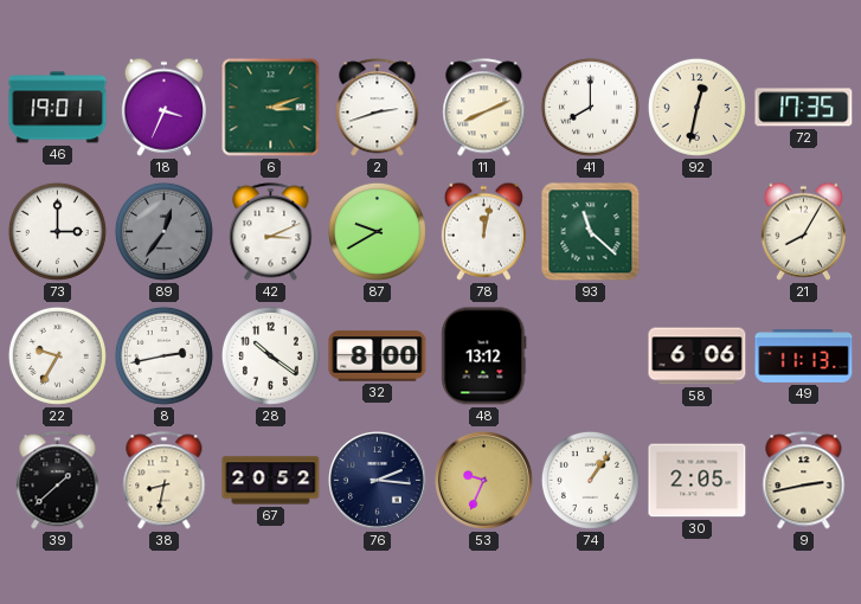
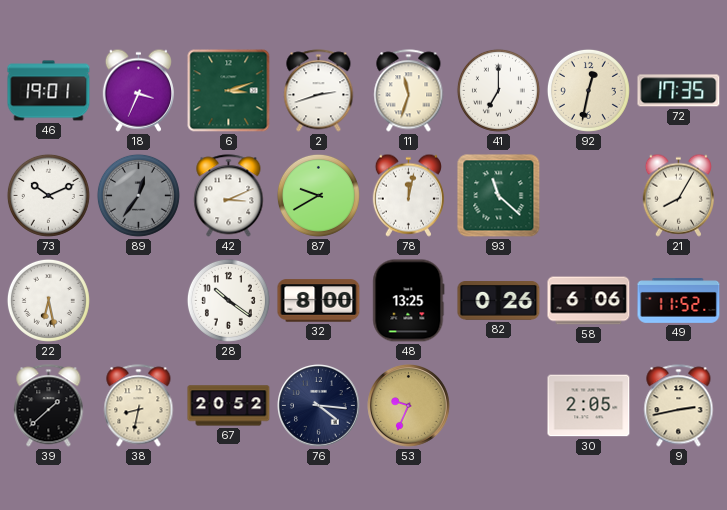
11: 8:11 -> 11:33
41: 8:00 -> 7:00
73: 3:00 -> 10:11
22: 9:35 -> 6:28
8: 2:43 -> none
48: 13:12 -> 13:25
82: none -> 0:26
49: 11:13 -> 11:52
76: 2:16 -> 4:16
74: 1:06 -> none
